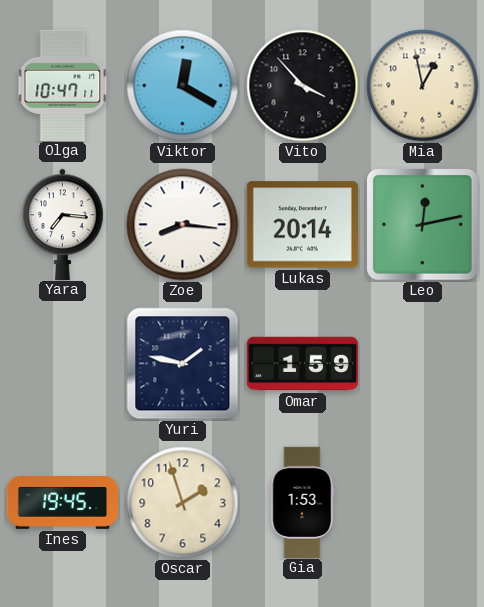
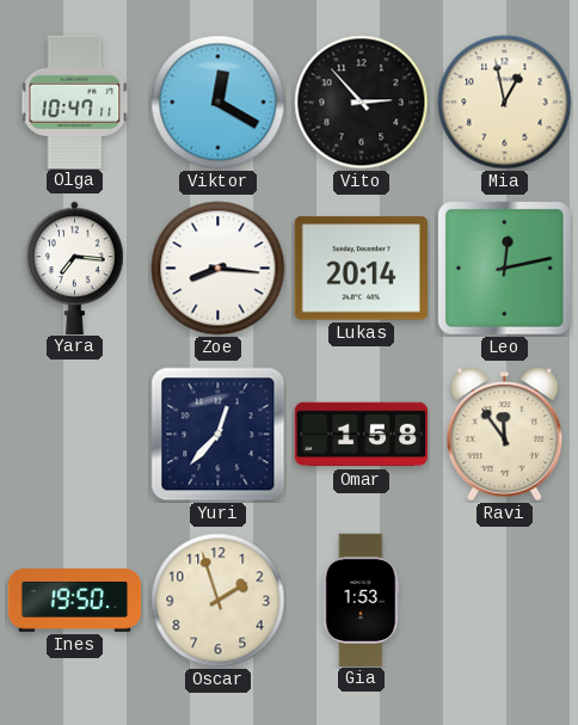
Vito: 3:53 -> 2:53
Yuri: 1:47 -> 12:37
Omar: 1:59 -> 1:58
Ravi: none -> 11:54
Ines: 19:45 -> 19:50
